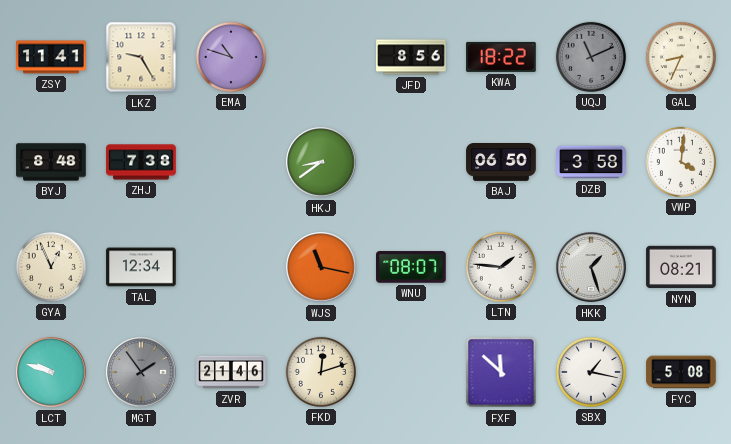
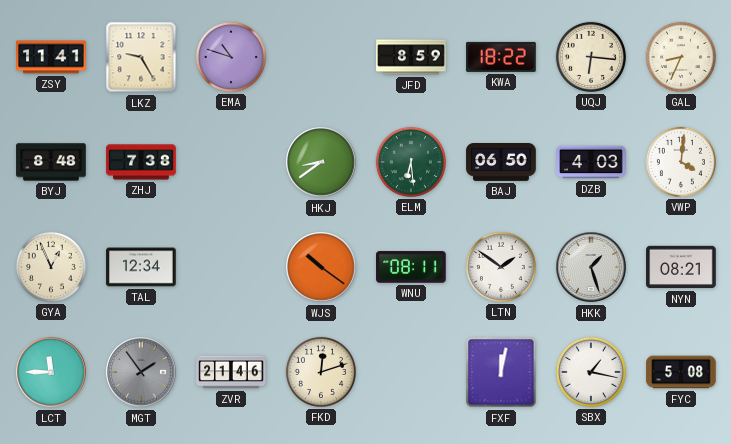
JFD: 8:56 -> 8:59
UQJ: 11:11 -> 6:16
UQJ dial: grey -> cream
ELM: none -> 6:29
DZB: 3:58 -> 4:03
WJS: 11:17 -> 10:21
WNU: 08:07 -> 08:11
LTN: 1:46 -> 1:51
LCT: 9:48 -> 11:45
FXF: 11:52 -> 12:02
